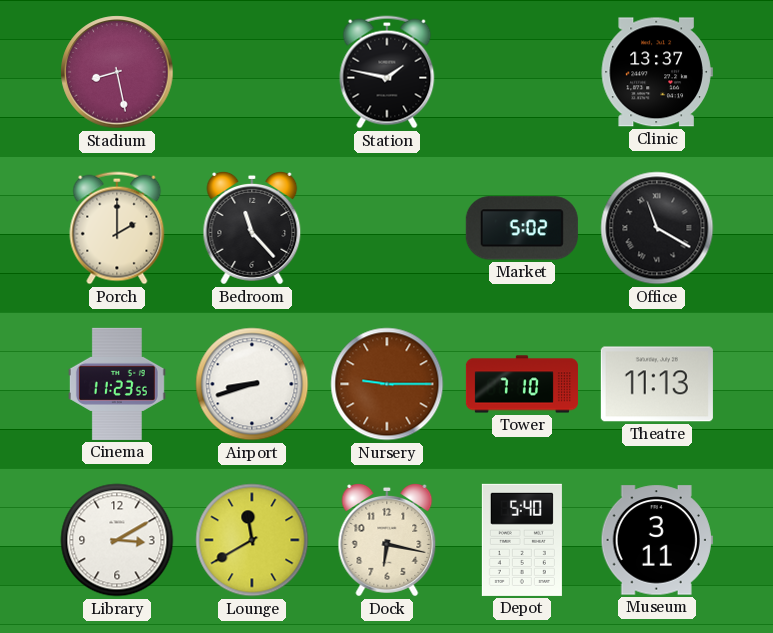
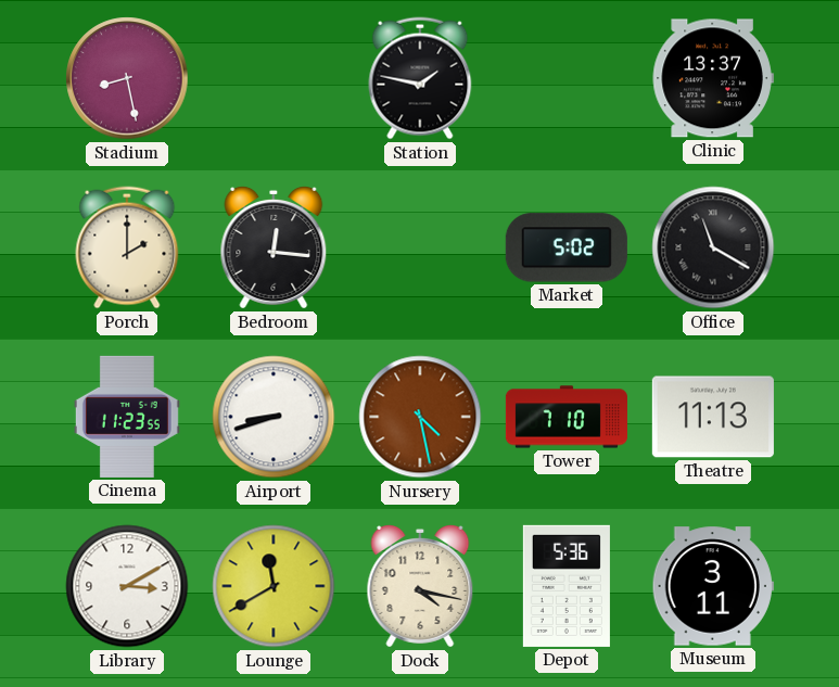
Bedroom: 11:23 -> 12:16
Nursery: 9:15 -> 4:28
Dock: 6:17 -> 4:17
Depot: 5:40 -> 5:36
